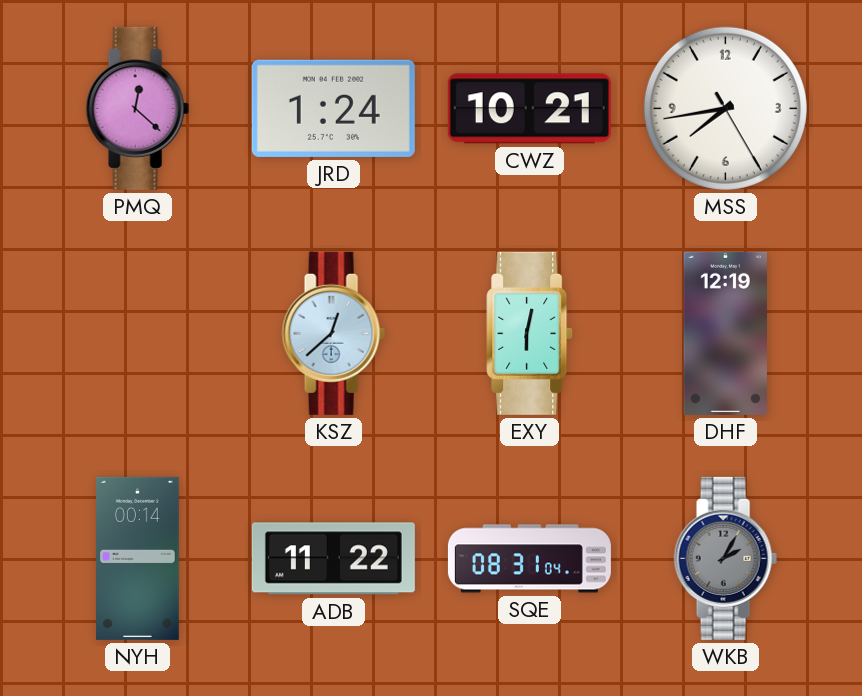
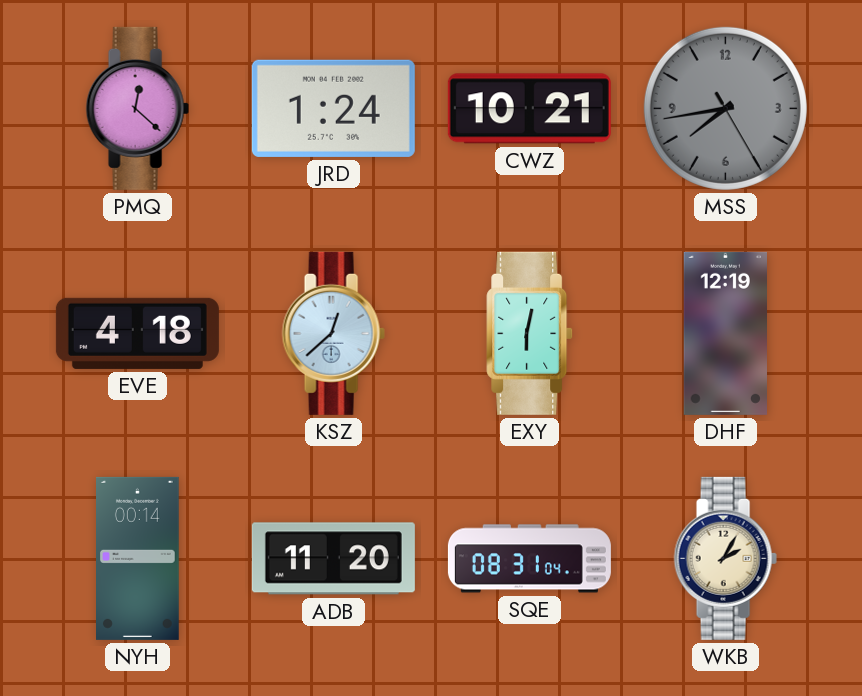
MSS dial: white -> grey
EVE: none -> 4:18
ADB: 11:22 -> 11:20
WKB dial: grey -> cream
